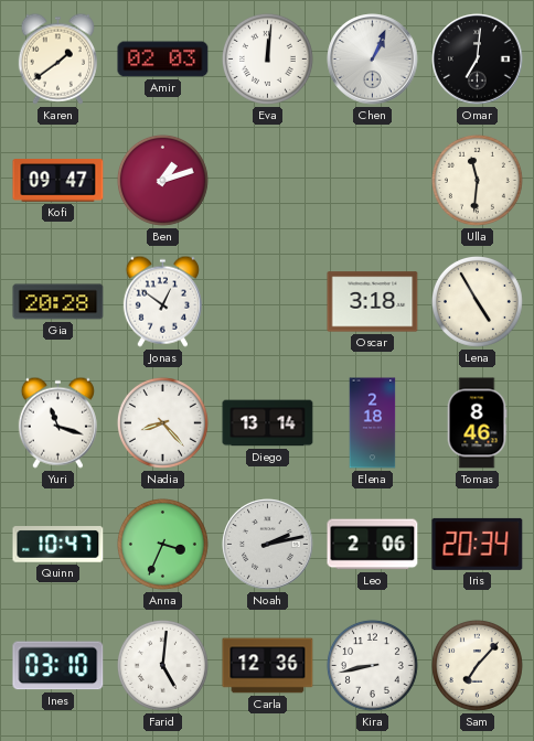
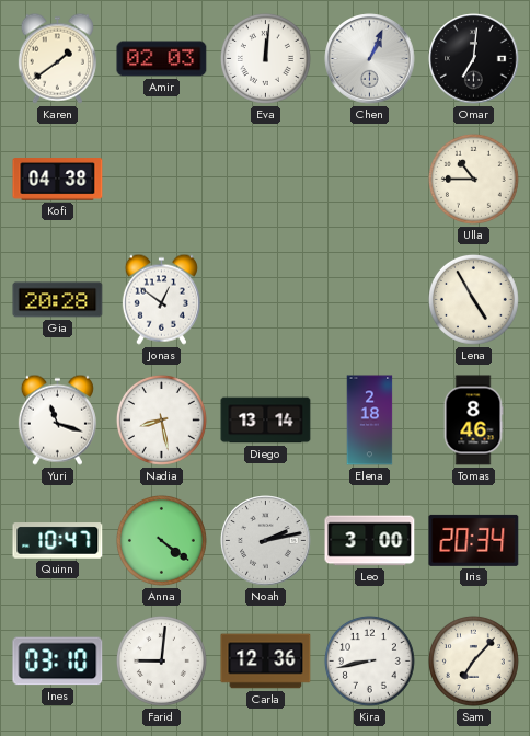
Kofi: 09:47 -> 04:38
Ben: 1:12 -> none
Ulla: 11:31 -> 10:45
Oscar: 3:18 -> none
Nadia: 8:23 -> 8:28
Anna: 3:34 -> 4:21
Leo: 2:06 -> 3:00
Farid: 5:01 -> 9:01
